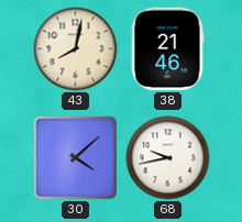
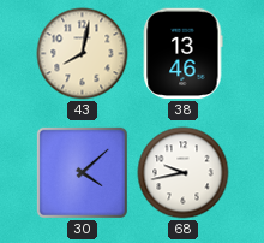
38: 21:46 -> 13:46
